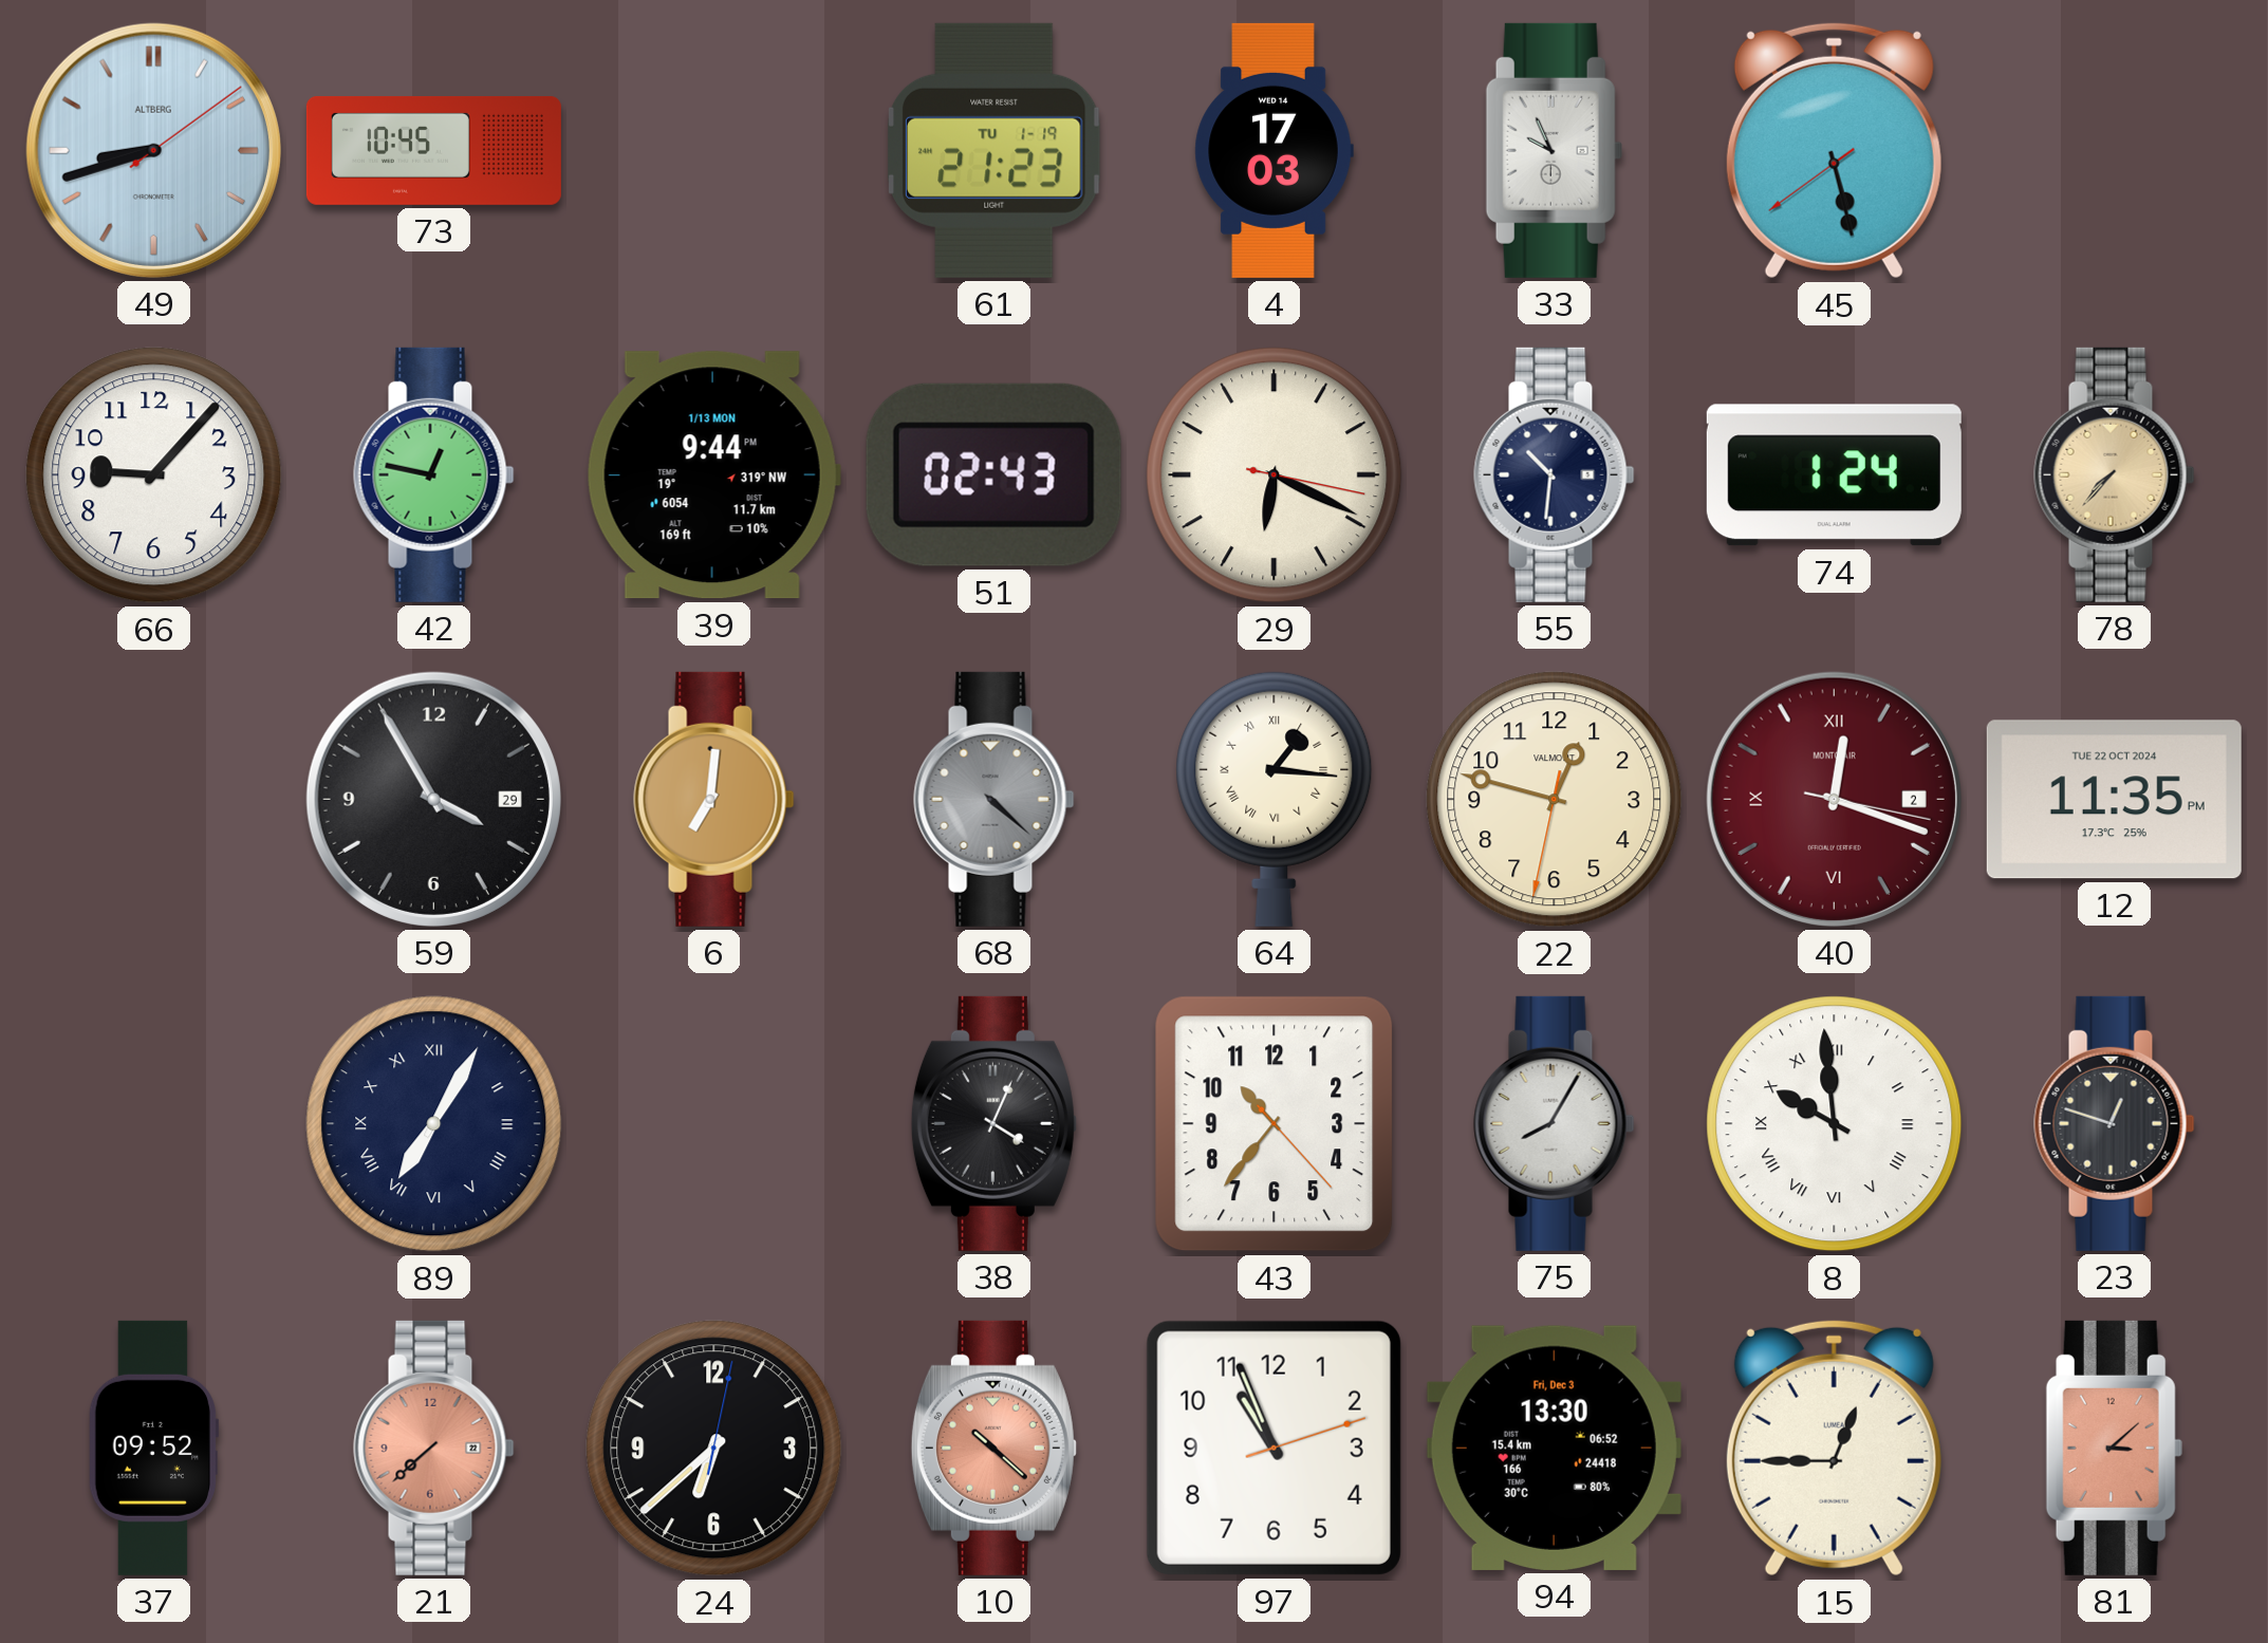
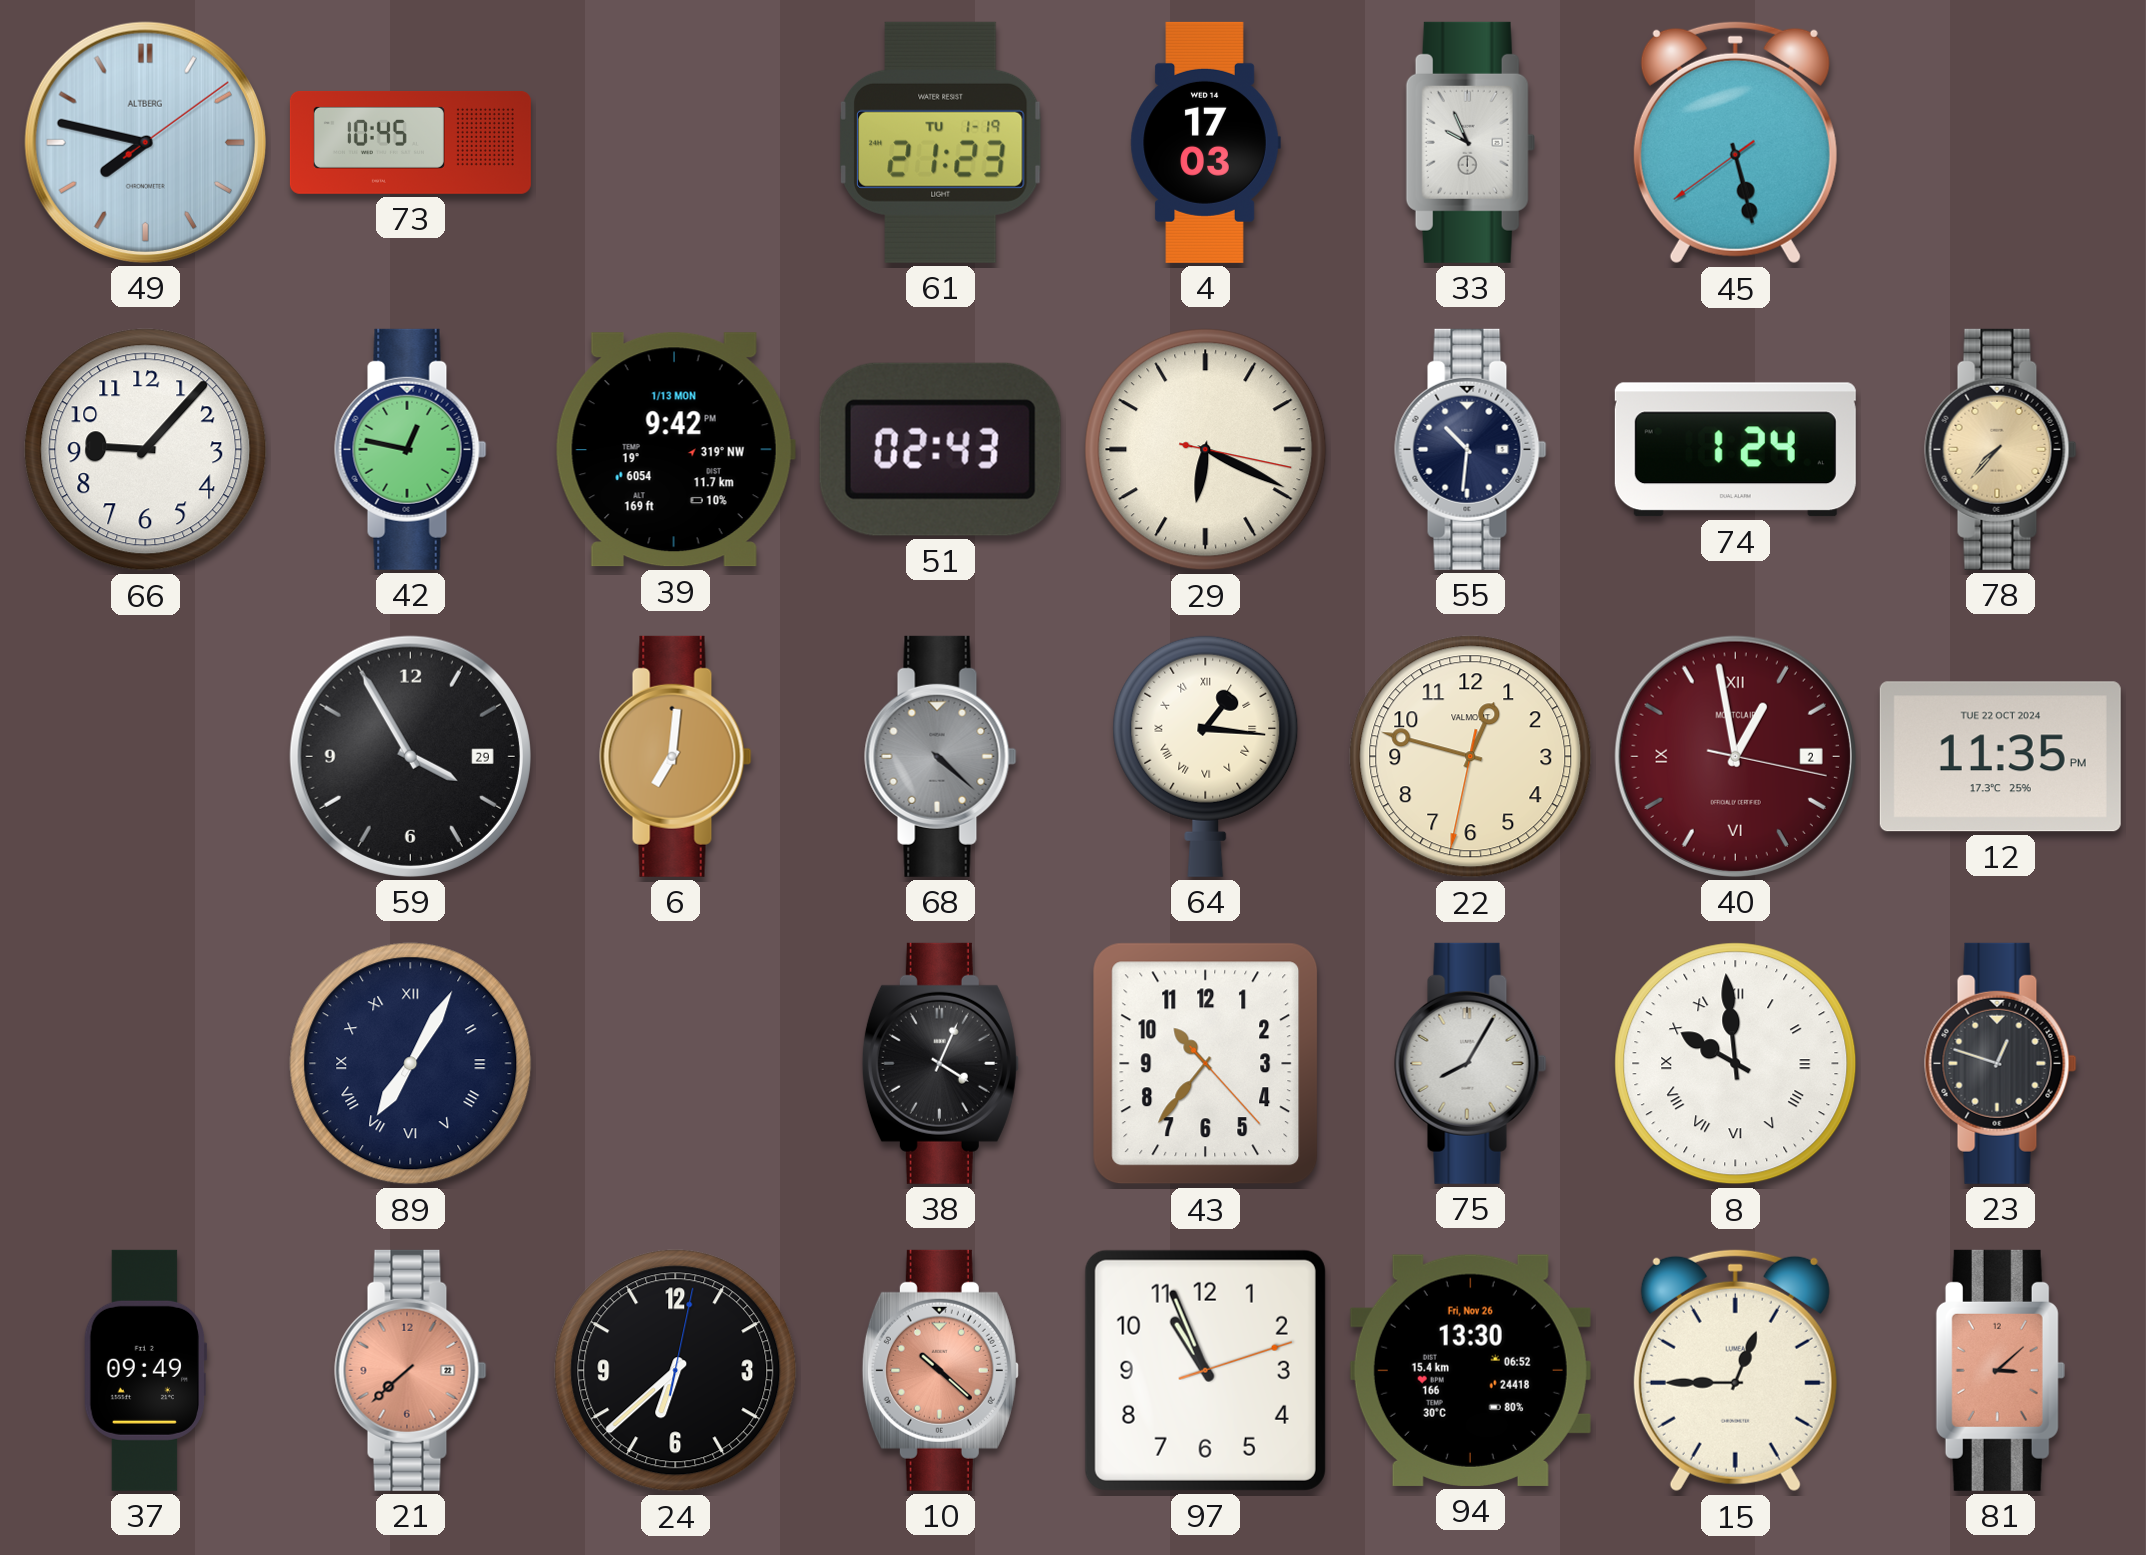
49: 8:42 -> 7:47
39: 9:44 -> 9:42
40: 12:18 -> 12:58
37: 09:52 -> 09:49
94 date: Fri, Dec 3 -> Fri, Nov 26
